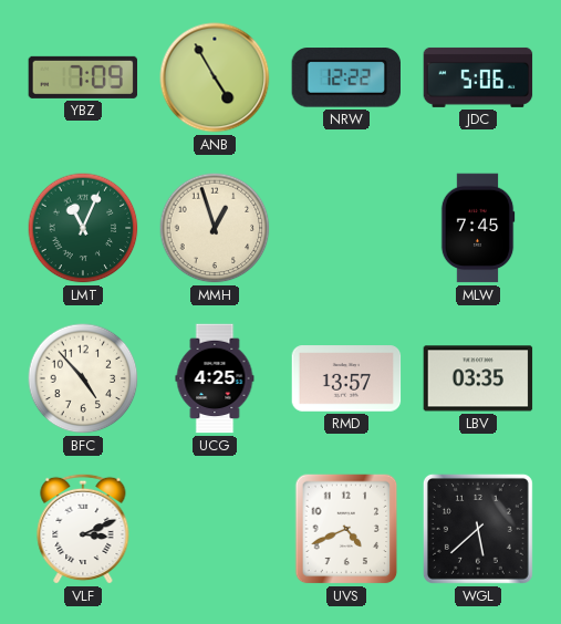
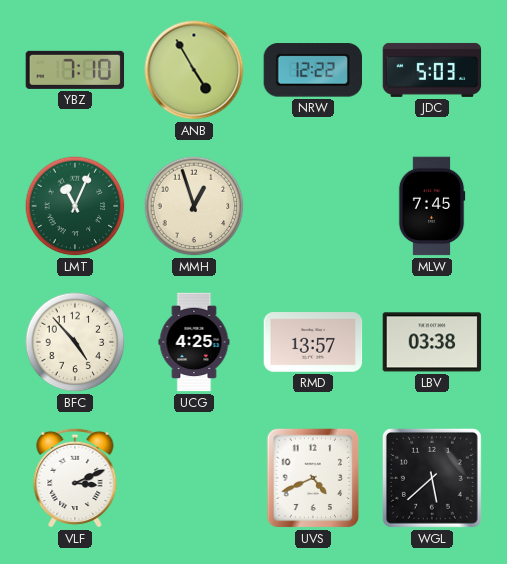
YBZ: 7:09 -> 7:10
JDC: 5:06 -> 5:03
LBV: 03:35 -> 03:38
